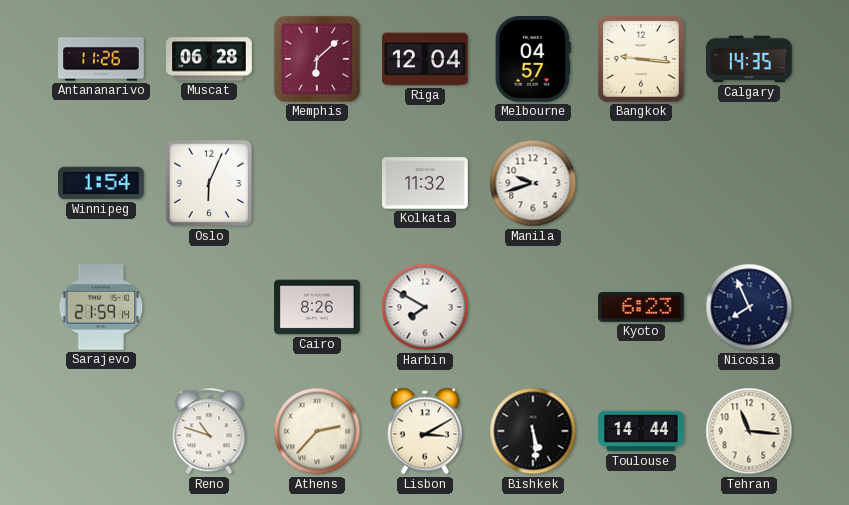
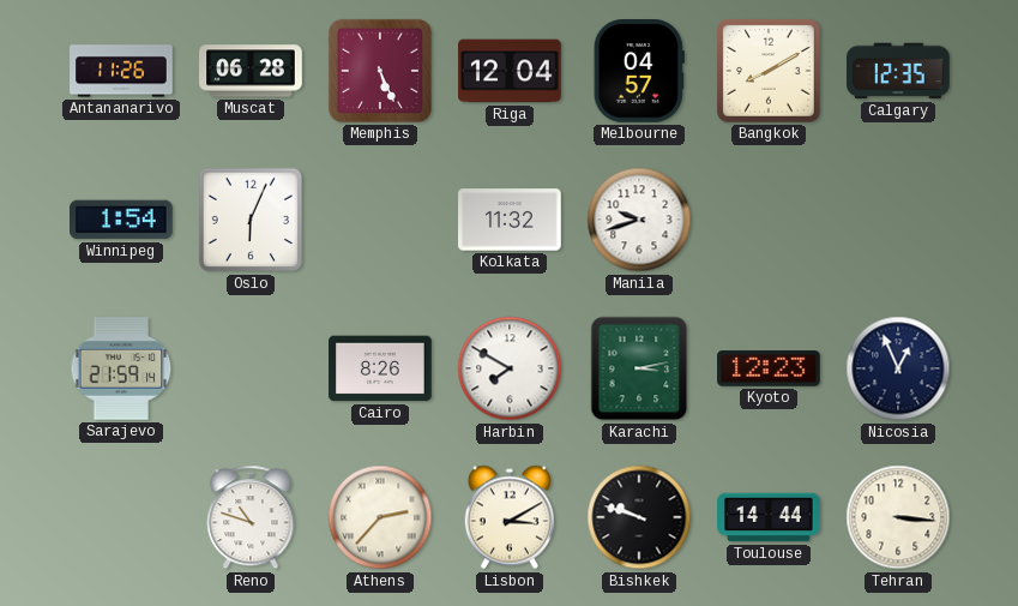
Memphis: 6:08 -> 5:26
Bangkok: 9:16 -> 8:10
Calgary: 14:35 -> 12:35
Karachi: none -> 3:13
Kyoto: 6:23 -> 12:23
Nicosia: 7:56 -> 12:56
Bishkek: 5:29 -> 9:48
Tehran: 11:16 -> 3:16
